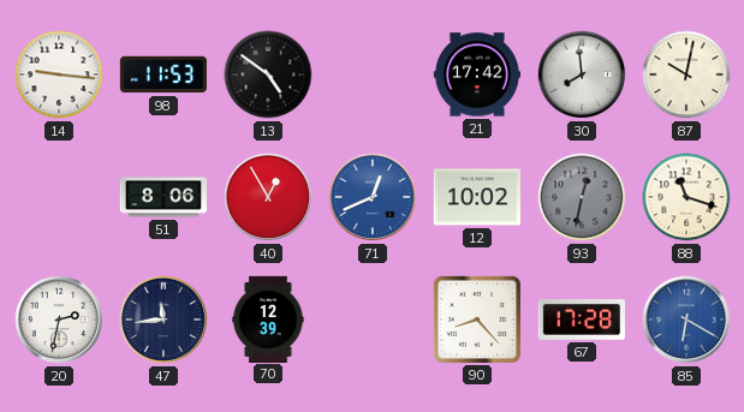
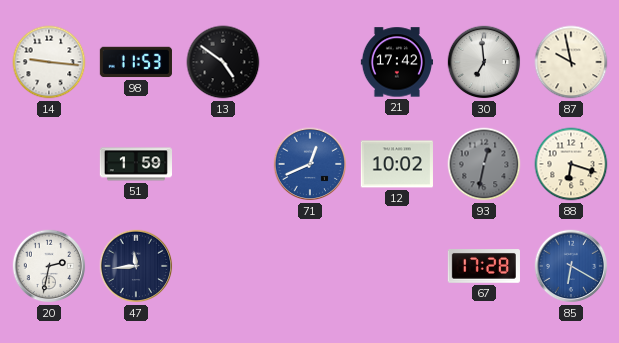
30: 7:59 -> 6:59
87: 10:02 -> 9:58
51: 8:06 -> 1:59
40: 12:55 -> none
88: 11:18 -> 6:18
70: 12:39 -> none
90: 8:23 -> none
